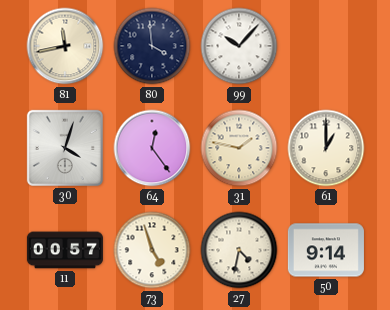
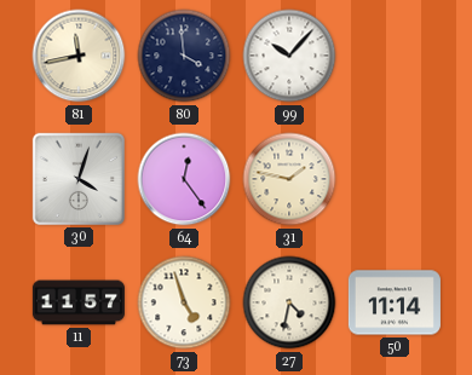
61: 1:00 -> none
11: 00:57 -> 11:57
50: 9:14 -> 11:14
